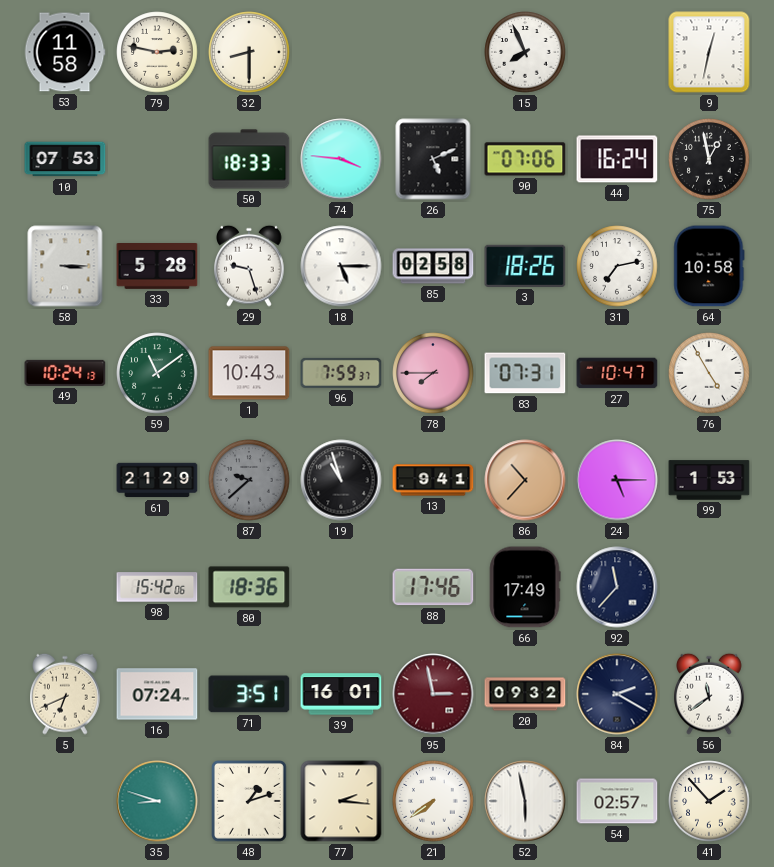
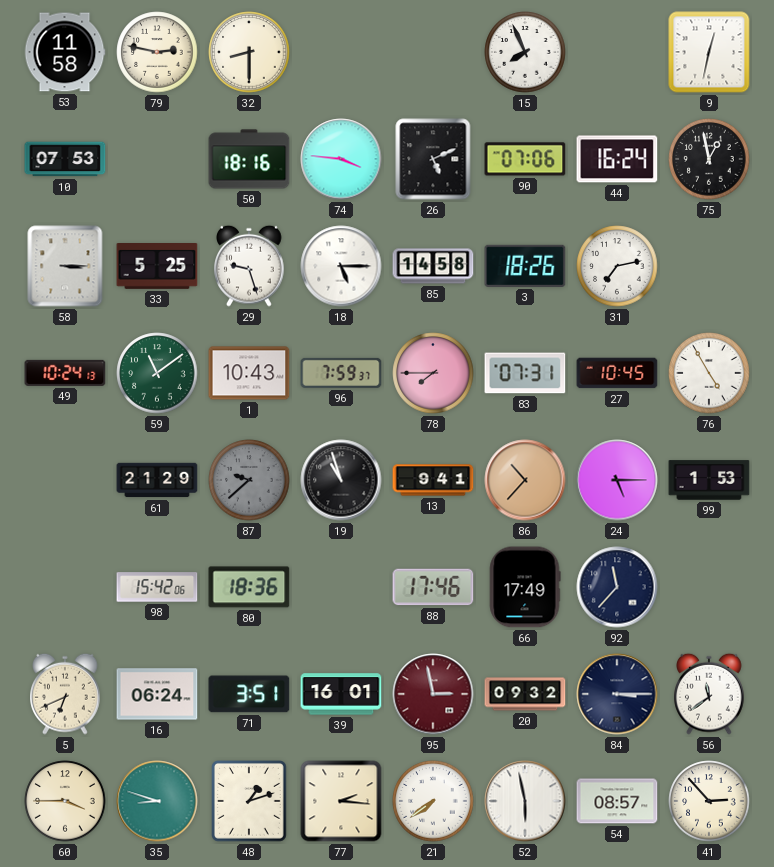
50: 18:33 -> 18:16
33: 5:28 -> 5:25
85: 02:58 -> 14:58
64: 10:58 -> none
27: 10:47 -> 10:45
16: 07:24 -> 06:24
84: 2:20 -> 3:15
60: none -> 3:45
54: 02:57 -> 08:57
41: 1:53 -> 2:53
